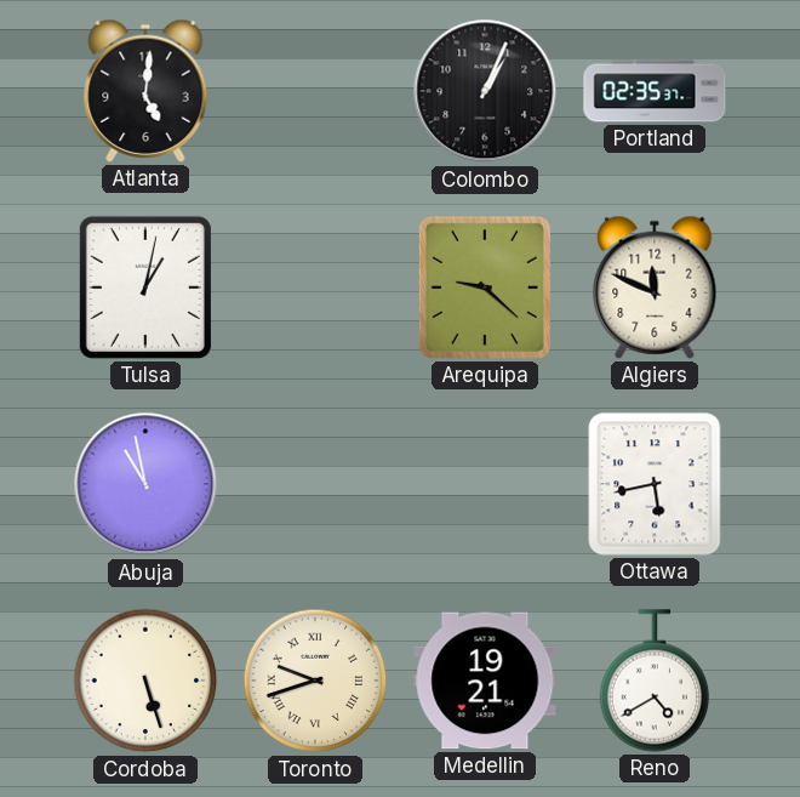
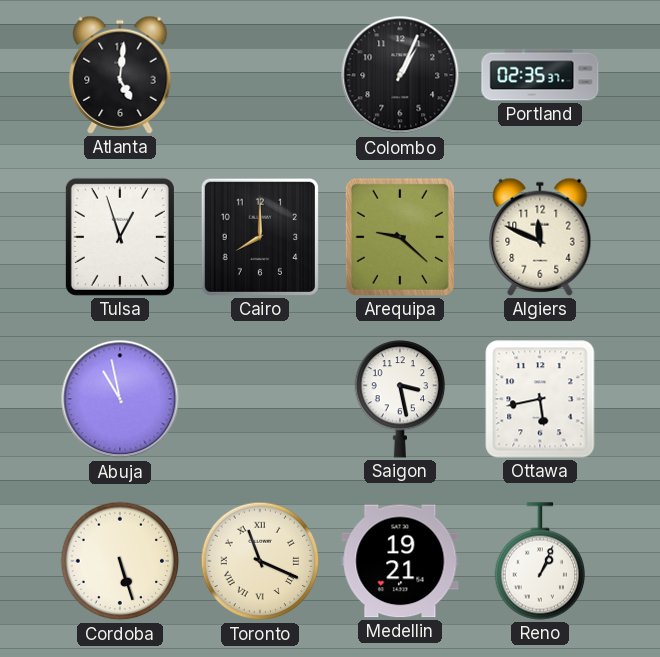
Tulsa: 1:02 -> 12:57
Cairo: none -> 8:00
Saigon: none -> 3:28
Toronto: 9:42 -> 11:19
Reno: 4:40 -> 1:04
